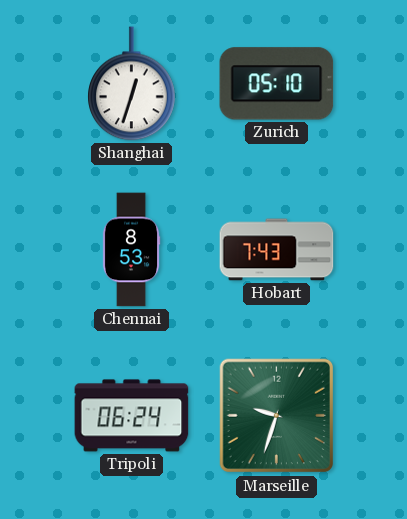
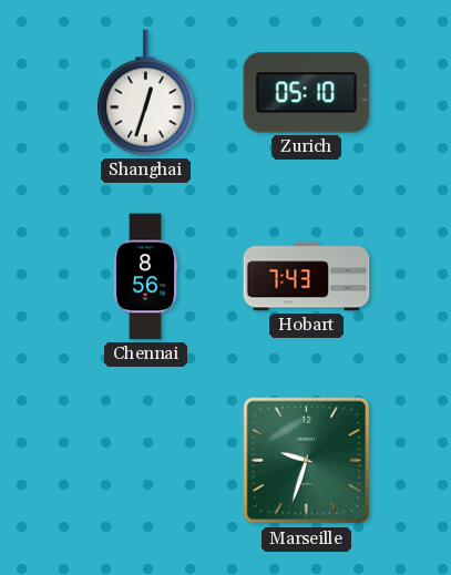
Chennai: 8:53 -> 8:56
Tripoli: 06:24 -> none
